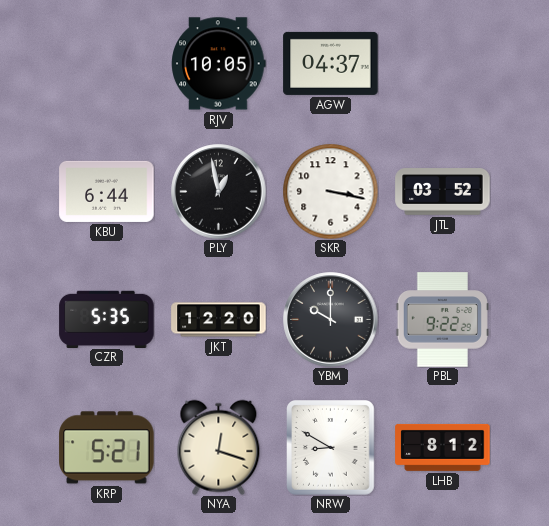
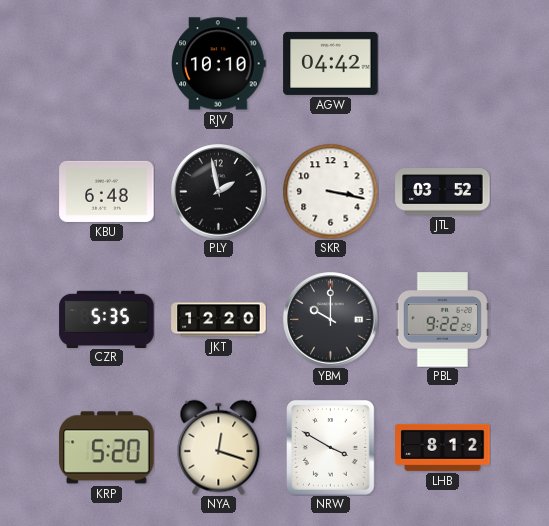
RJV: 10:05 -> 10:10
AGW: 04:37 -> 04:42
KBU: 6:44 -> 6:48
PLY: 12:58 -> 1:58
KRP: 5:21 -> 5:20
NRW: 8:50 -> 3:50
